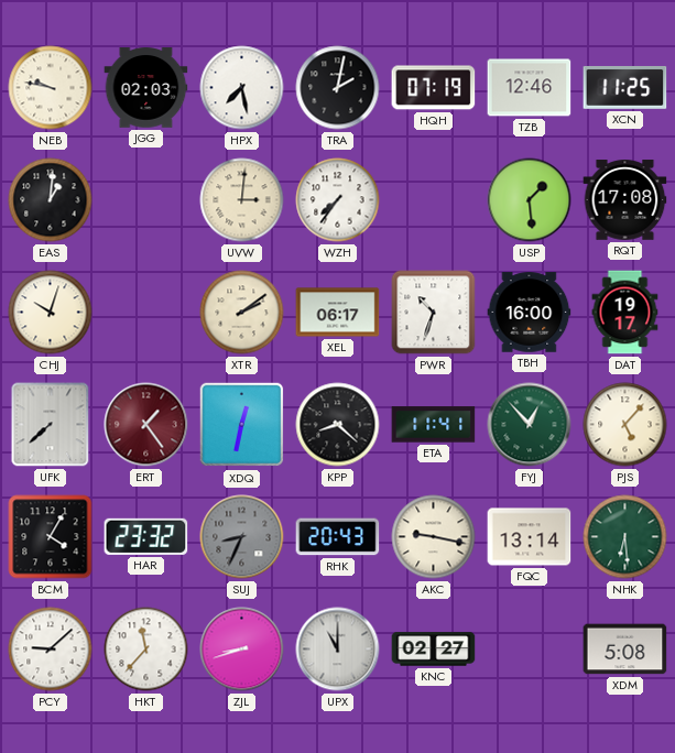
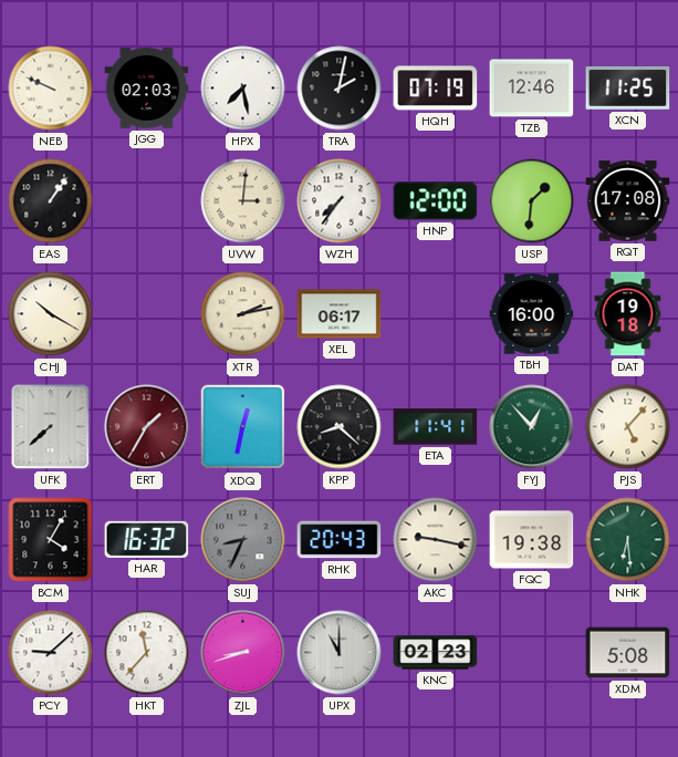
NEB: 9:47 -> 9:49
EAS: 1:01 -> 1:06
HNP: none -> 12:00
USP: 1:29 -> 1:31
CHJ: 10:03 -> 10:20
XTR: 2:09 -> 2:13
PWR: 10:33 -> none
DAT: 19:17 -> 19:18
ERT: 1:24 -> 1:35
HAR: 23:32 -> 16:32
FQC: 13:14 -> 19:38
KNC: 02:27 -> 02:23
